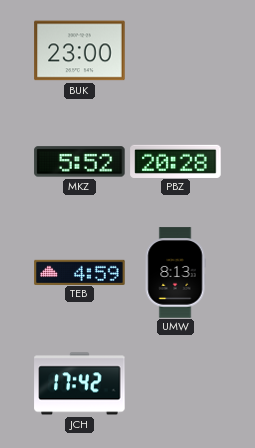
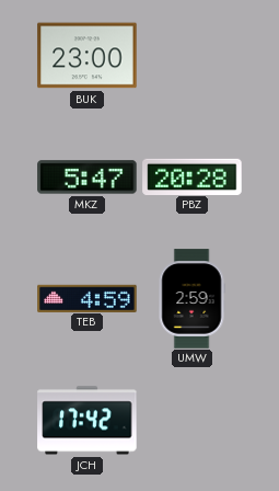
MKZ: 5:52 -> 5:47
UMW: 8:13 -> 2:59
